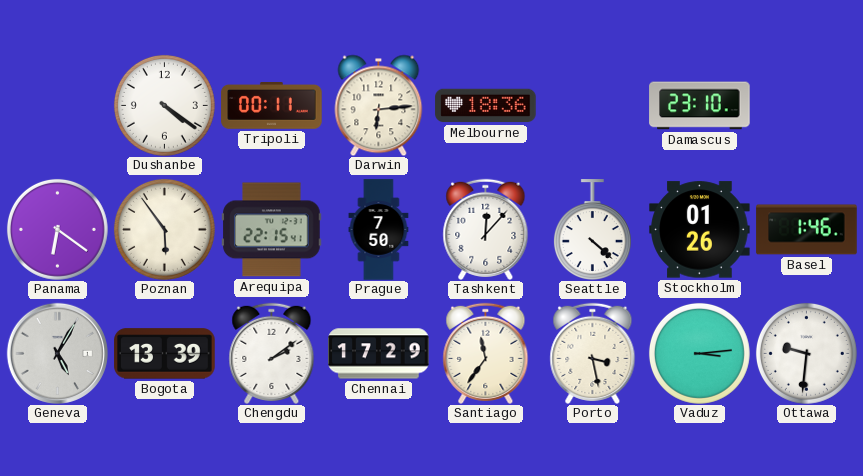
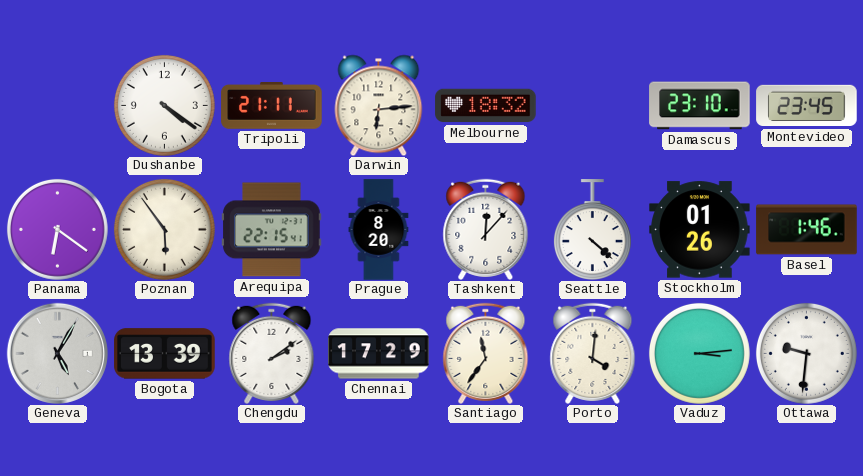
Tripoli: 00:11 -> 21:11
Melbourne: 18:36 -> 18:32
Montevideo: none -> 23:45
Prague: 7:50 -> 8:20
Porto: 3:28 -> 4:01
